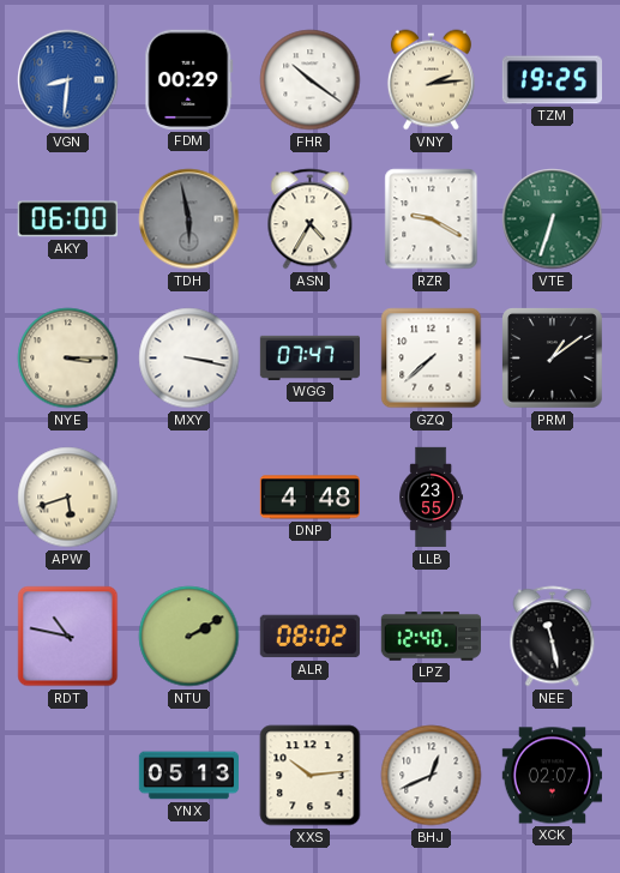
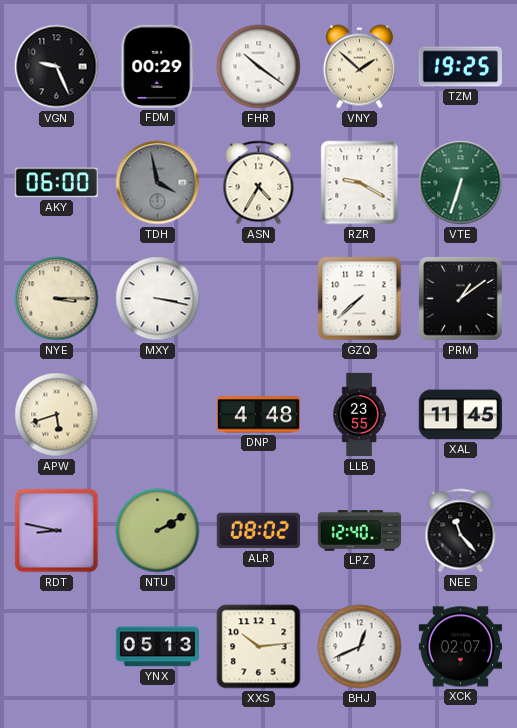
VGN: 8:31 -> 9:26
VGN dial: blue -> black
VNY: 2:14 -> 1:52
TDH: 5:58 -> 3:58
WGG: 07:47 -> none
XAL: none -> 11:45
RDT: 10:47 -> 8:47
NEE: 11:28 -> 11:23
